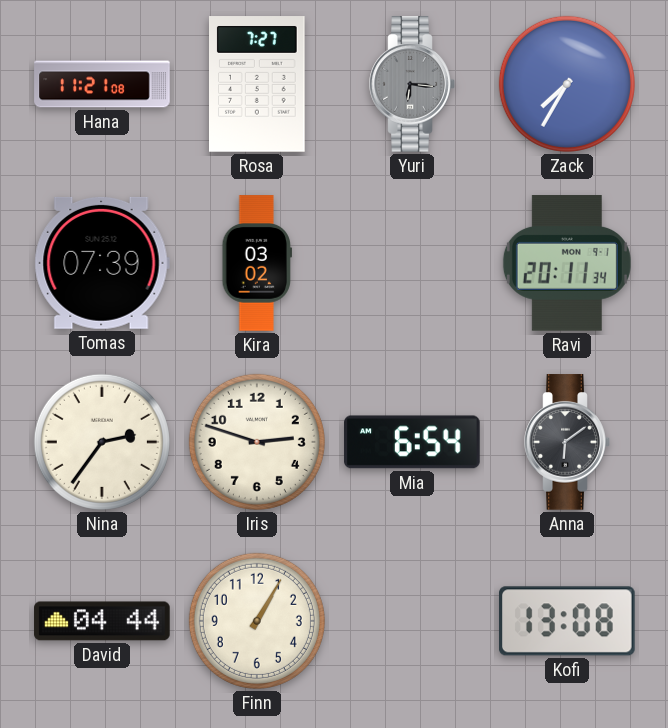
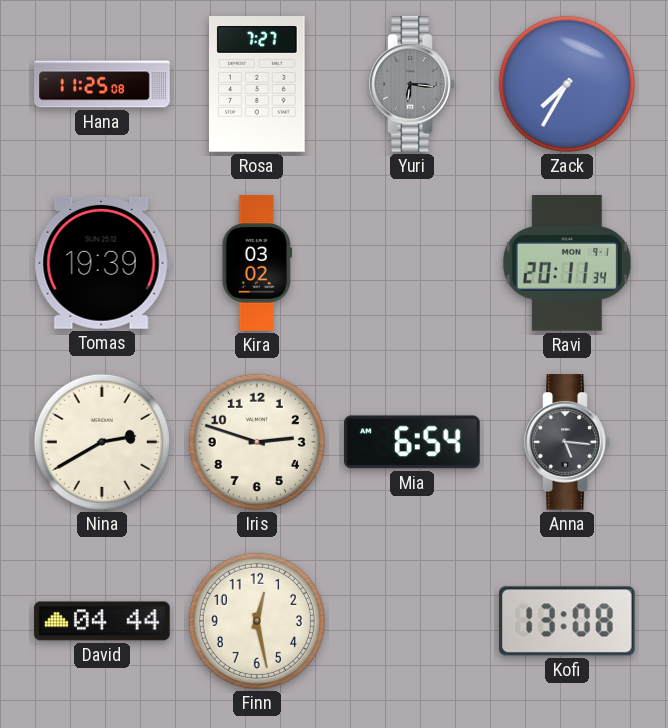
Hana: 11:21 -> 11:25
Tomas: 07:39 -> 19:39
Nina: 2:36 -> 2:40
Anna: 6:09 -> 5:16
Finn: 1:05 -> 12:28
